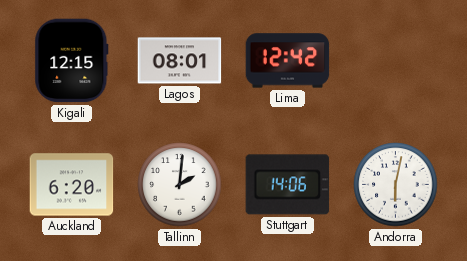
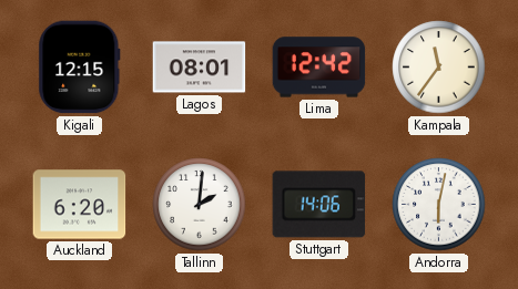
Kampala: none -> 11:36
